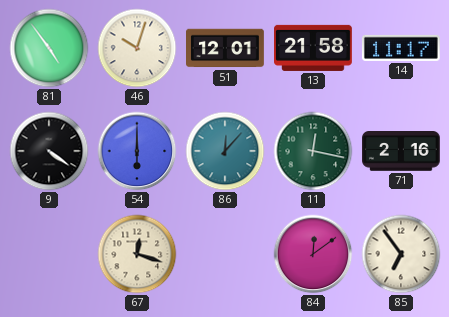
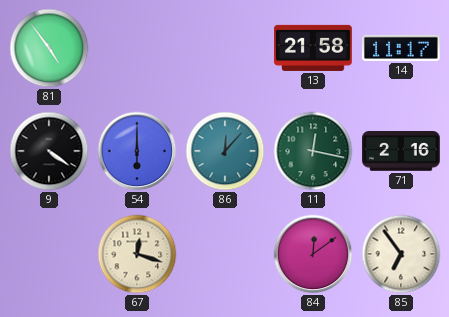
46: 10:03 -> none
51: 12:01 -> none
